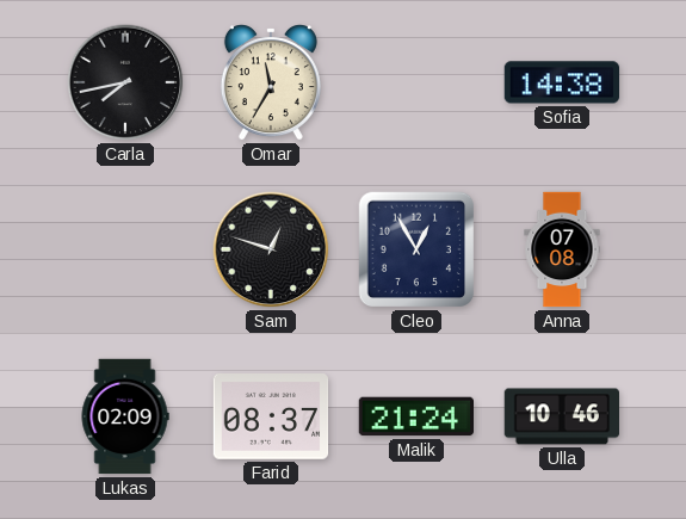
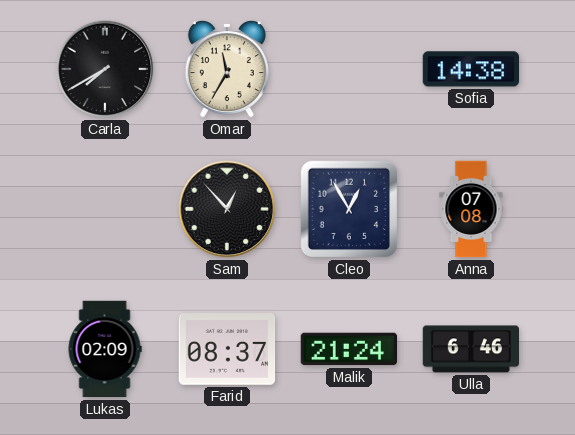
Carla: 7:43 -> 7:40
Sam: 12:48 -> 12:53
Ulla: 10:46 -> 6:46
